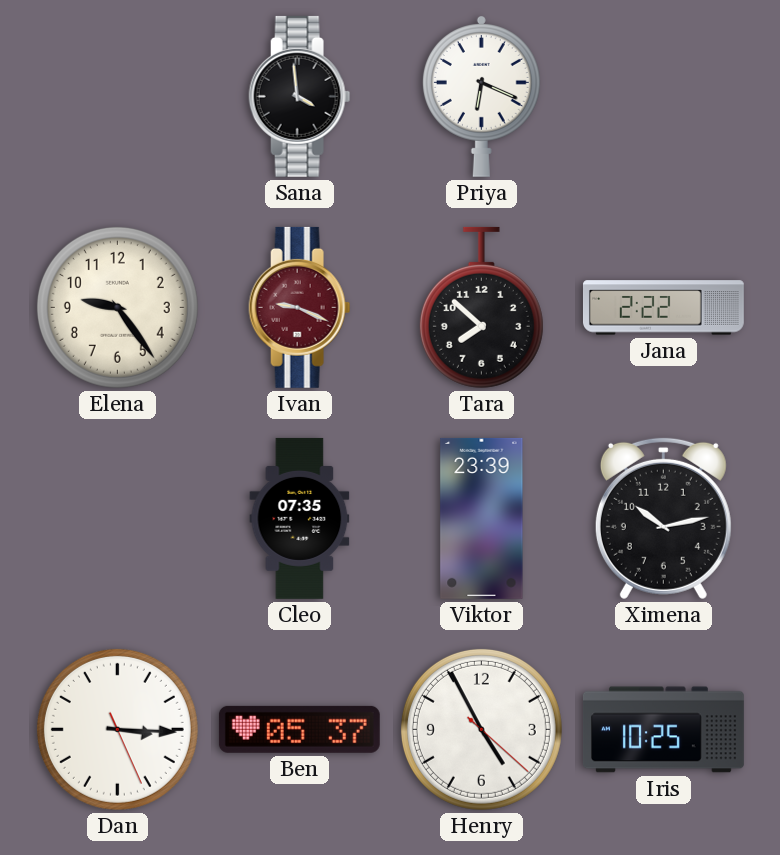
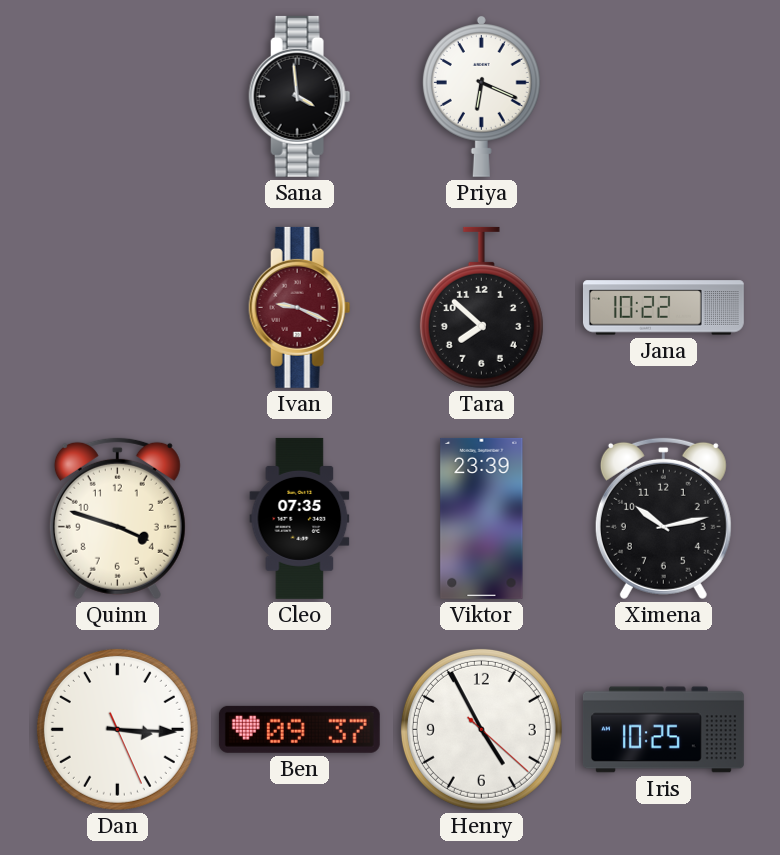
Elena: 9:24 -> none
Jana: 2:22 -> 10:22
Quinn: none -> 3:48
Ben: 05:37 -> 09:37
